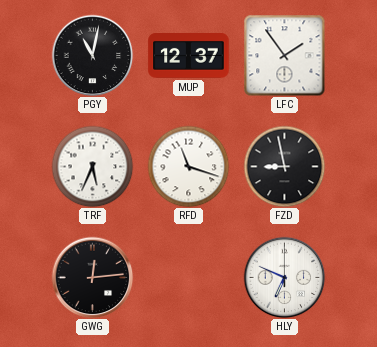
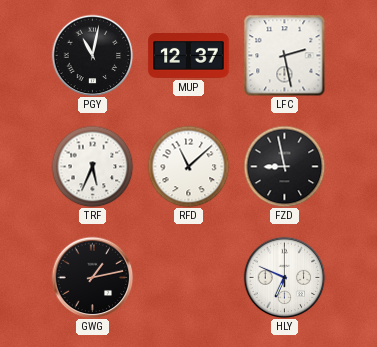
LFC: 1:54 -> 2:28
RFD: 11:18 -> 11:08
GWG: 12:14 -> 1:13
